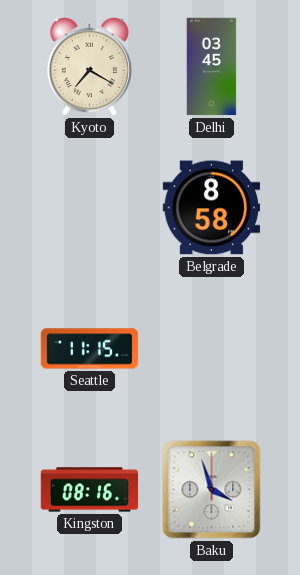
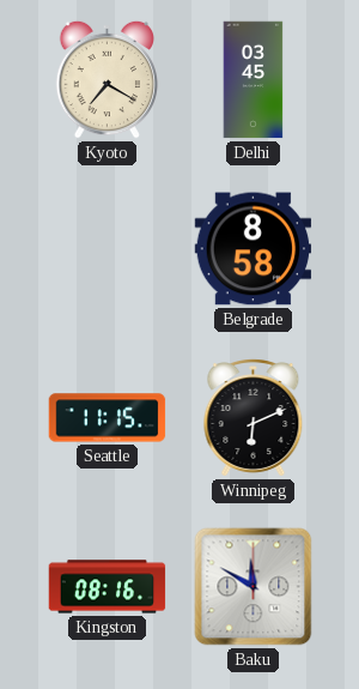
Winnipeg: none -> 6:11
Baku: 3:57 -> 11:50
